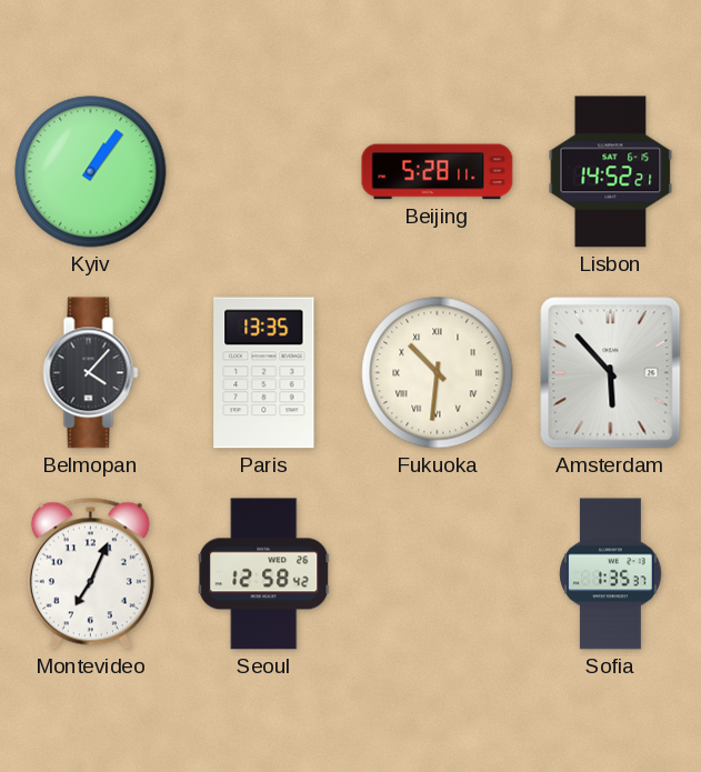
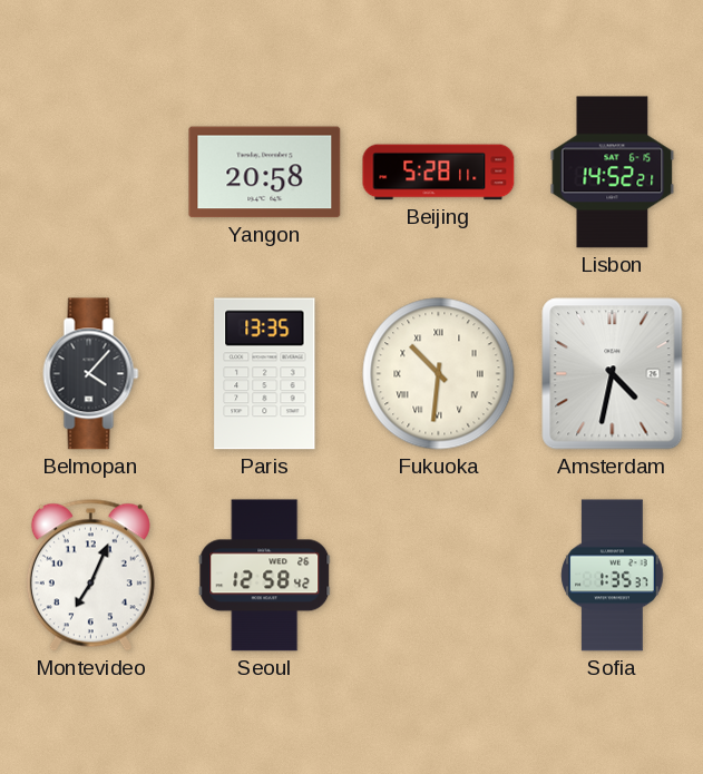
Kyiv: 1:06 -> none
Yangon: none -> 20:58
Amsterdam: 5:53 -> 4:32
